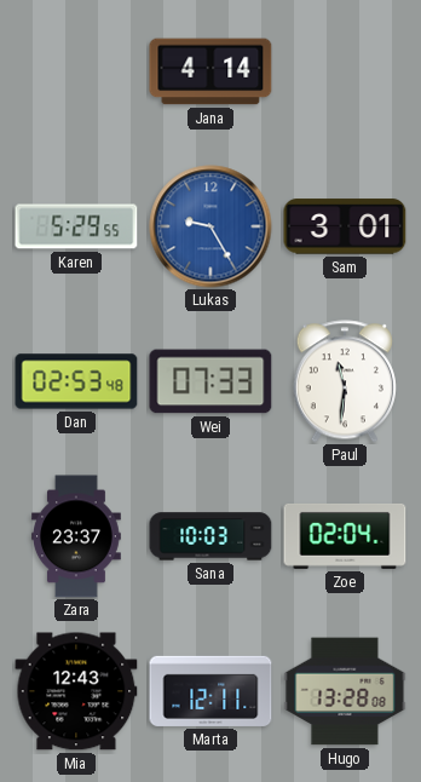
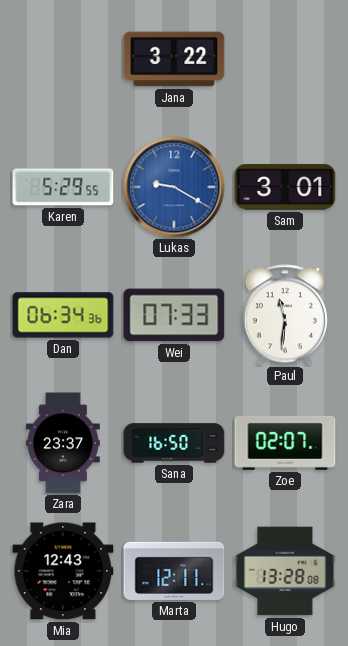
Jana: 4:14 -> 3:22
Lukas: 9:25 -> 9:20
Dan: 02:53 -> 06:34
Sana: 10:03 -> 16:50
Zoe: 02:04 -> 02:07
